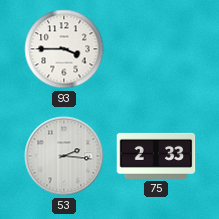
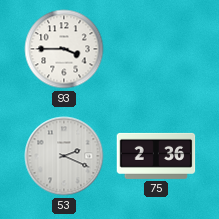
53: 2:16 -> 2:19
75: 2:33 -> 2:36
